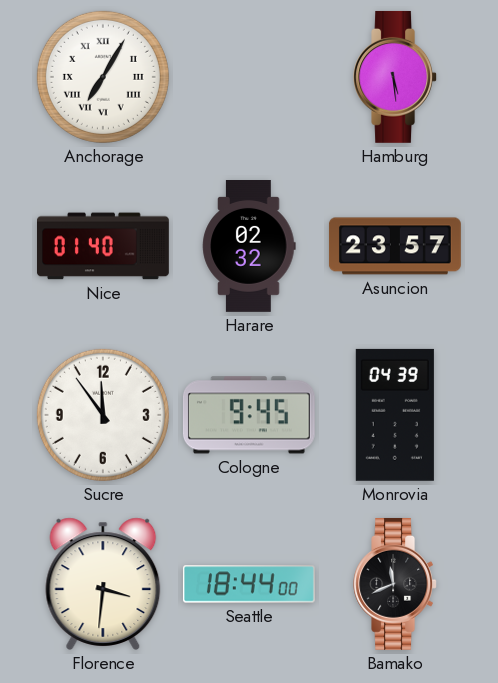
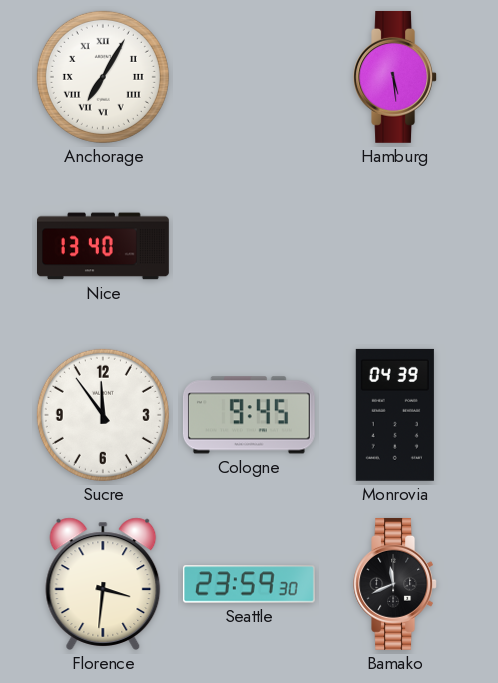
Nice: 01:40 -> 13:40
Harare: 02:32 -> none
Asuncion: 23:57 -> none
Seattle: 18:44 -> 23:59
